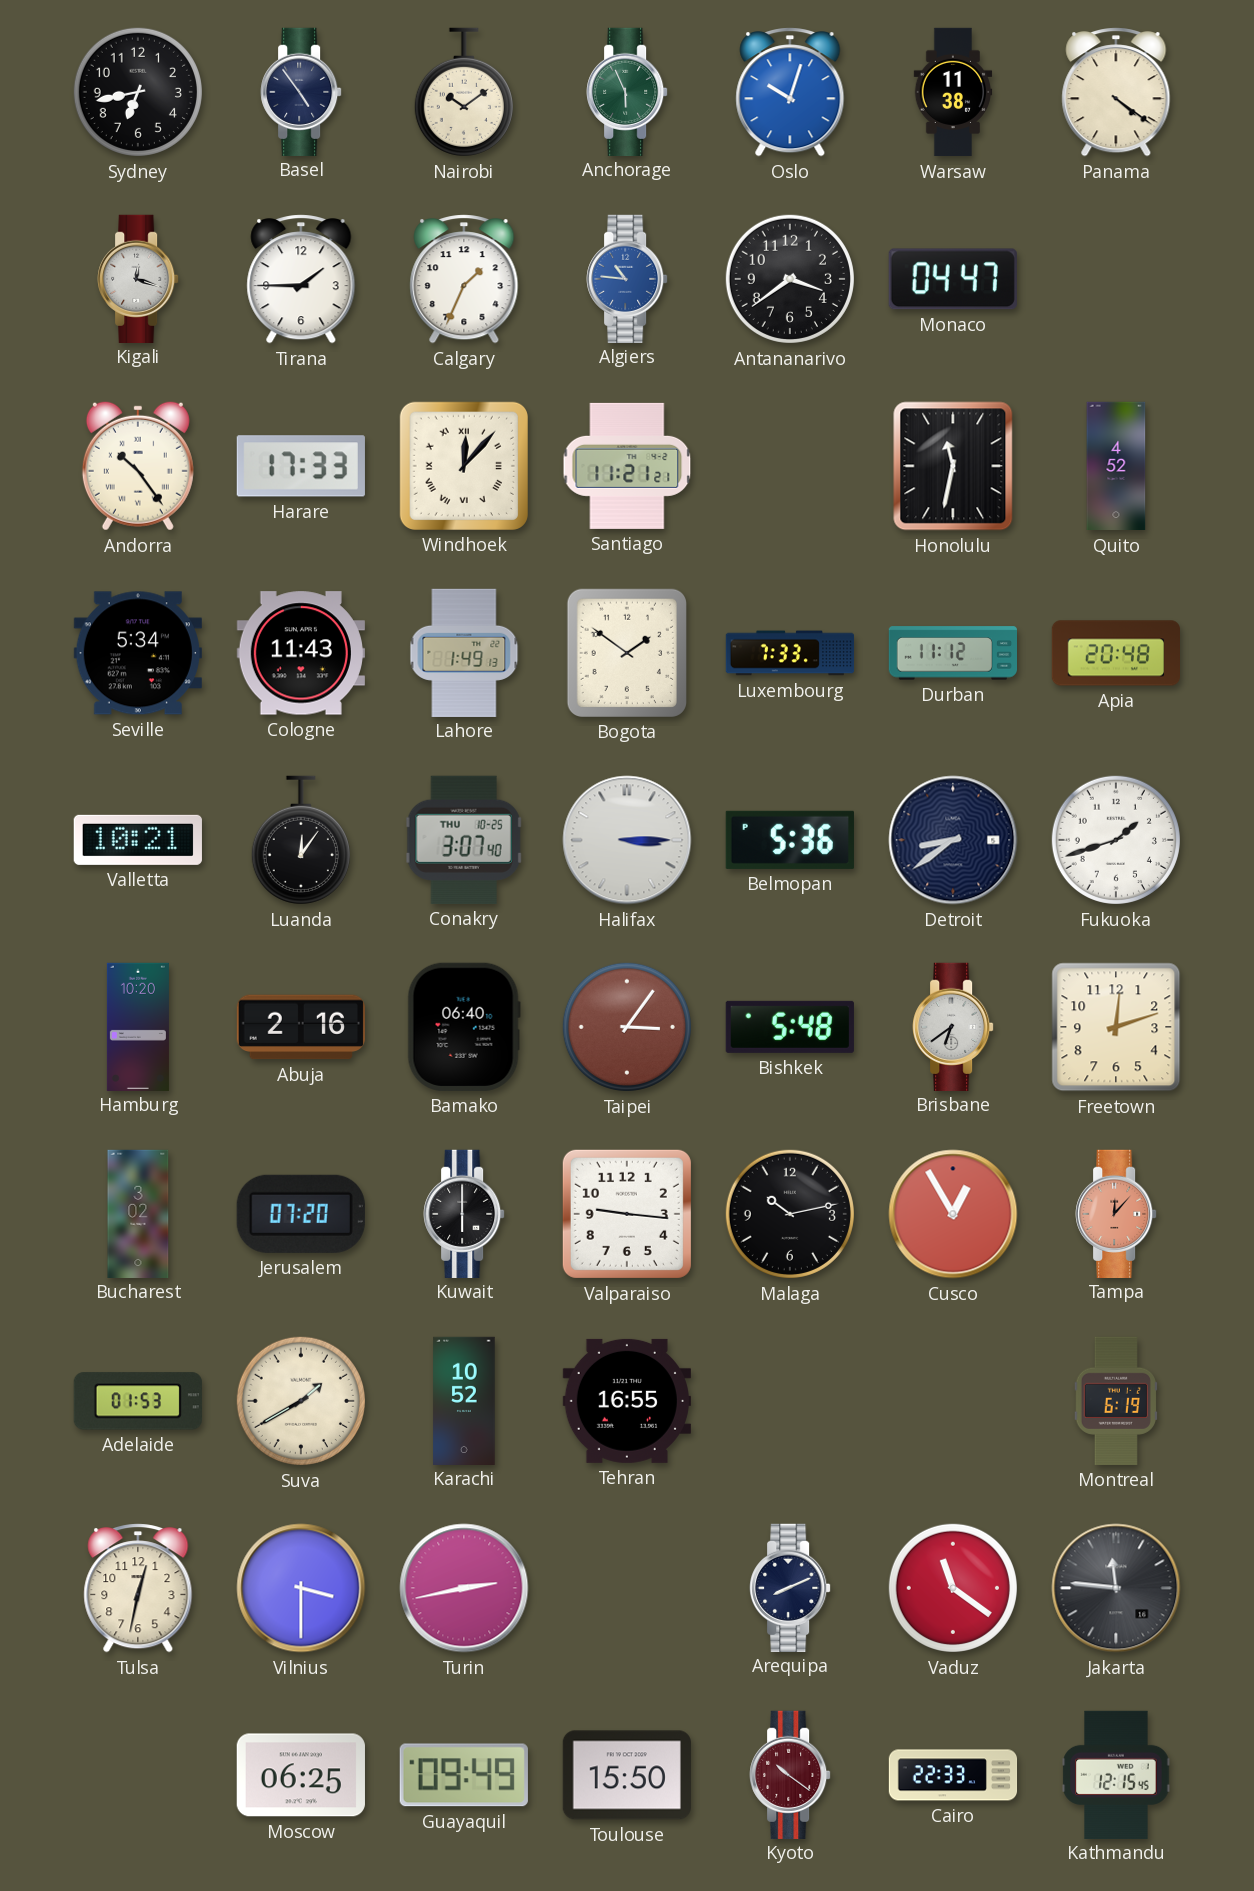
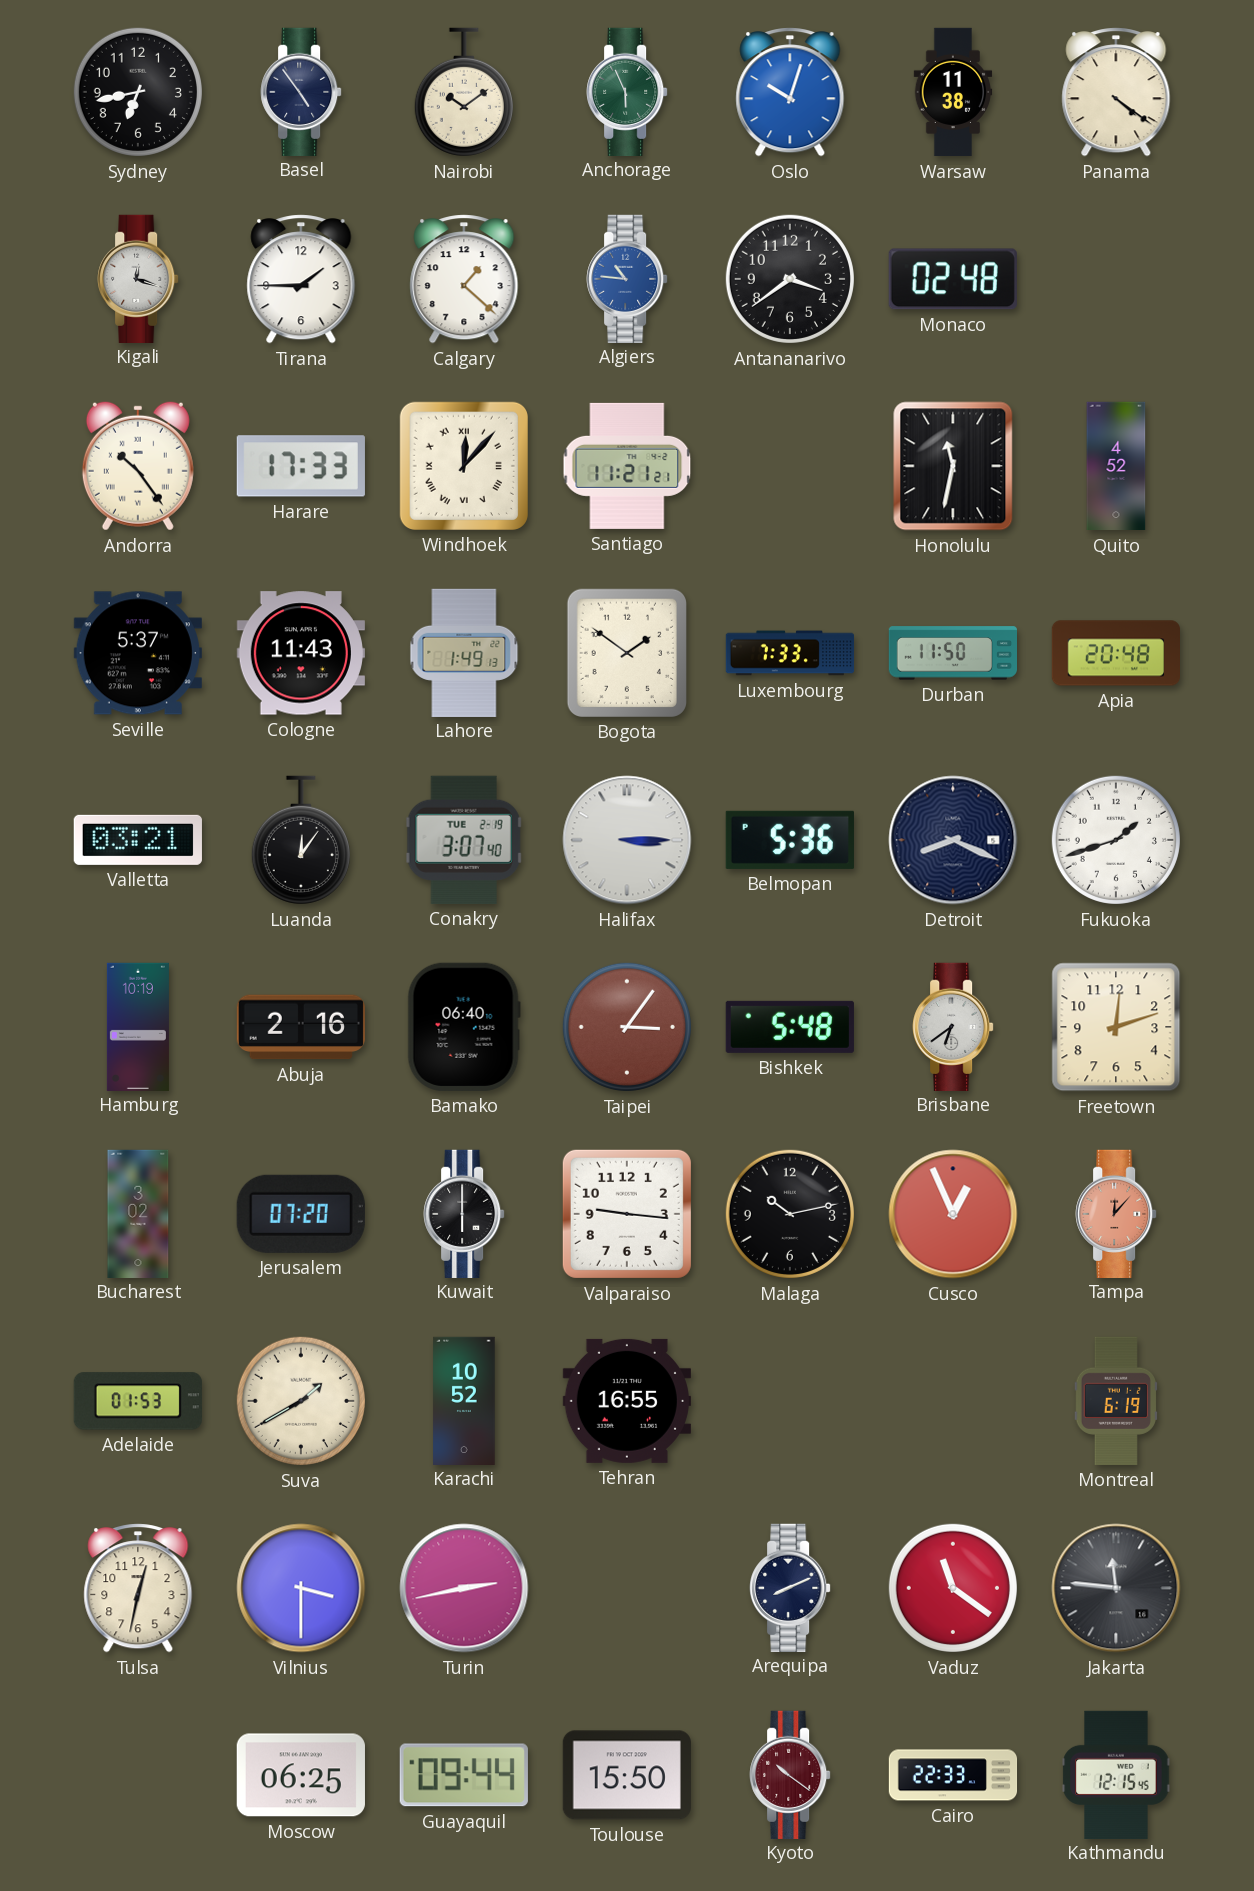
Calgary: 1:34 -> 1:22
Monaco: 04:47 -> 02:48
Seville: 5:34 -> 5:37
Durban: 11:12 -> 11:50
Valletta: 10:21 -> 03:21
Conakry date: THU 10-25 -> TUE 2-19
Detroit: 8:39 -> 8:19
Hamburg: 10:20 -> 10:19
Cusco: 12:55 -> 12:56
Guayaquil: 09:49 -> 09:44
